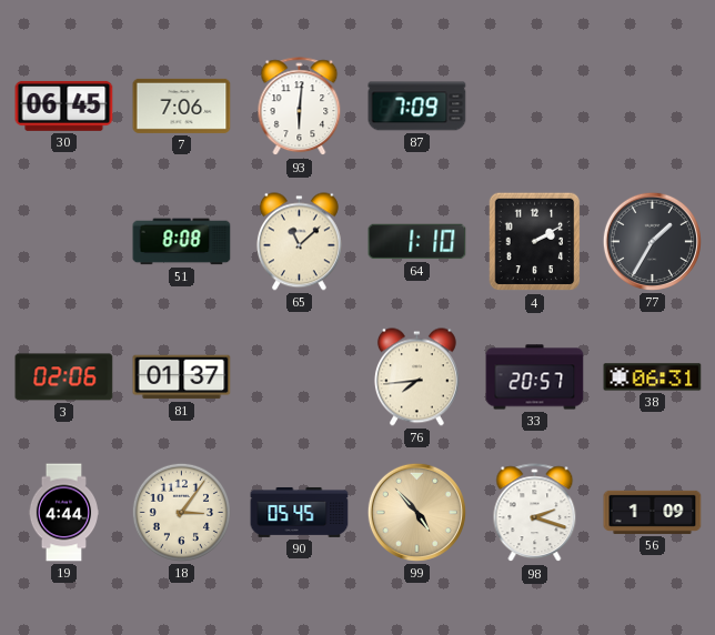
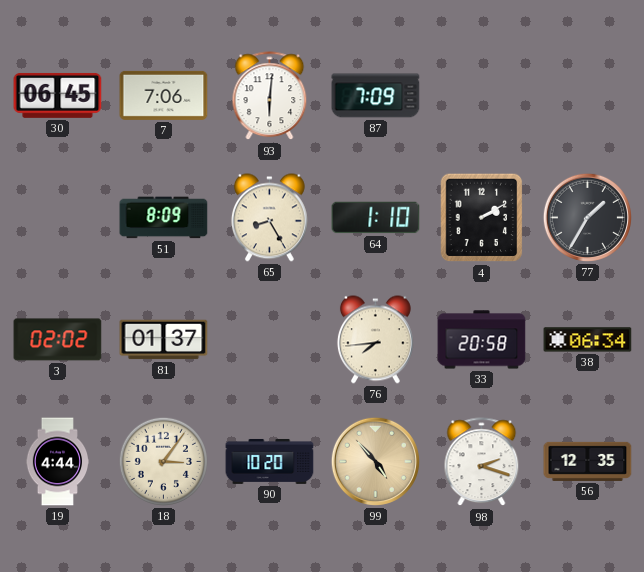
51: 8:08 -> 8:09
65: 11:08 -> 8:25
3: 02:06 -> 02:02
33: 20:57 -> 20:58
38: 06:31 -> 06:34
90: 05:45 -> 10:20
56: 1:09 -> 12:35
